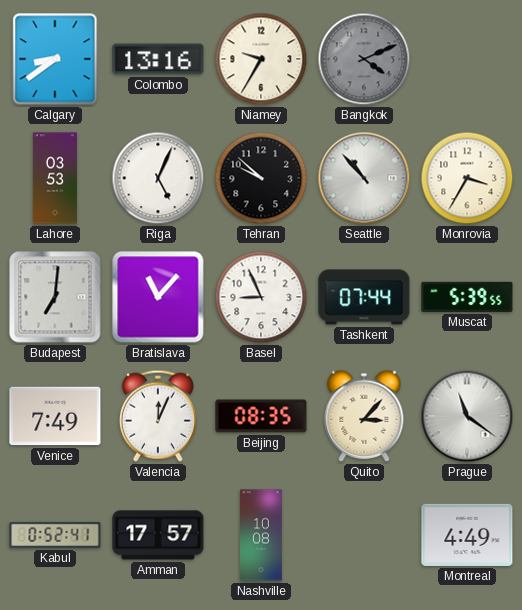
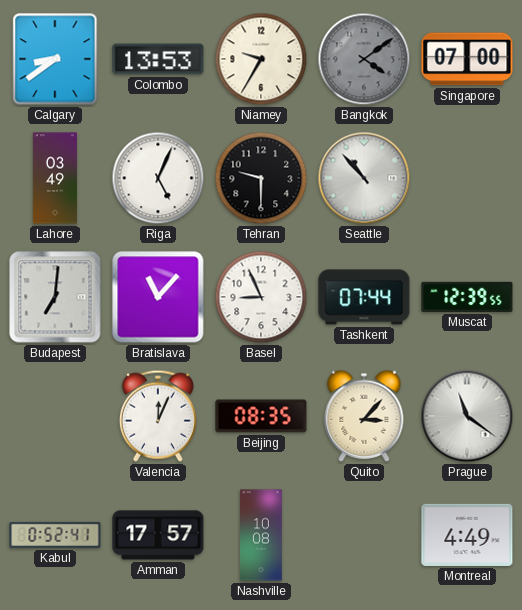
Colombo: 13:16 -> 13:53
Bangkok: 4:11 -> 4:09
Singapore: none -> 07:00
Lahore: 03:53 -> 03:49
Tehran: 9:52 -> 9:30
Monrovia: 3:35 -> none
Muscat: 5:39 -> 12:39
Venice: 7:49 -> none
